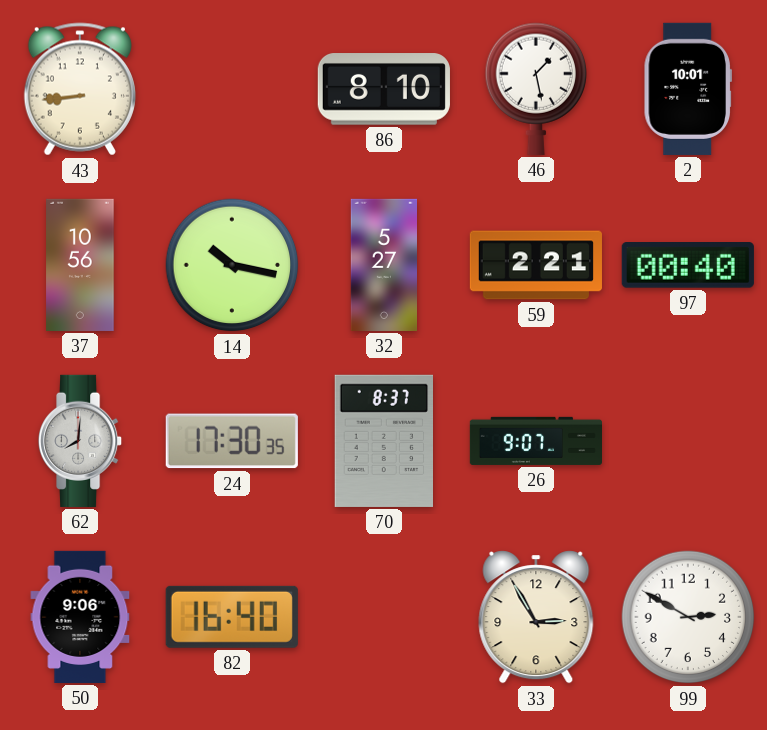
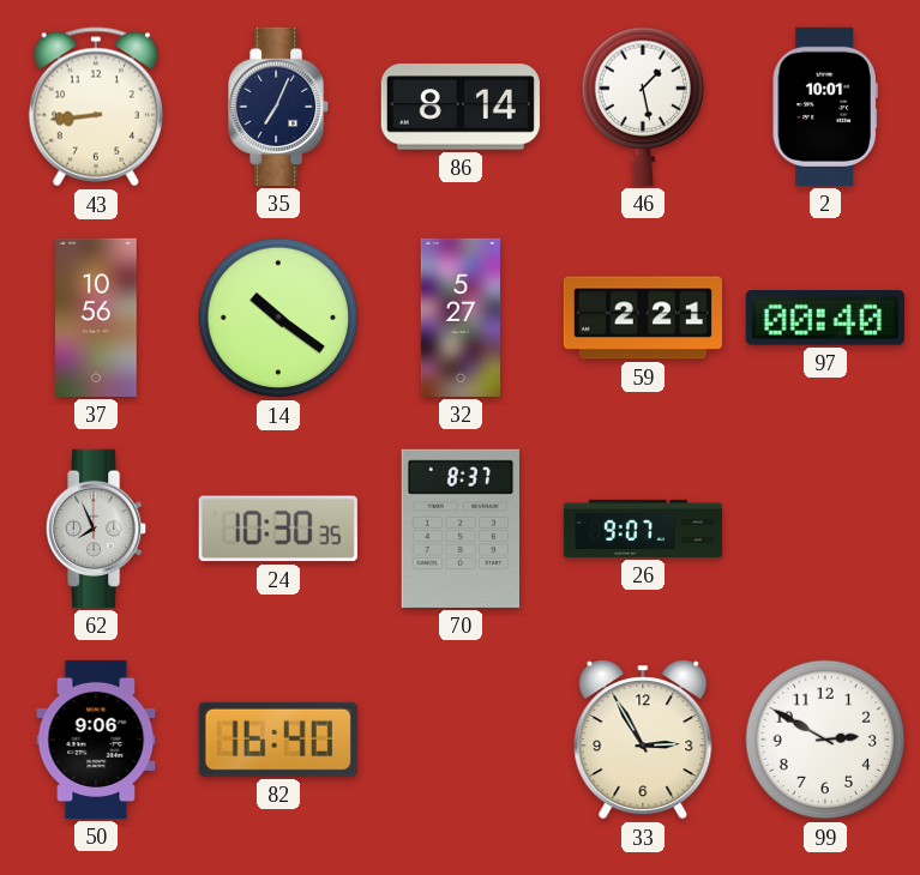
35: none -> 7:04
86: 8:10 -> 8:14
14: 10:17 -> 10:21
62: 8:01 -> 7:56
24: 17:30 -> 10:30
